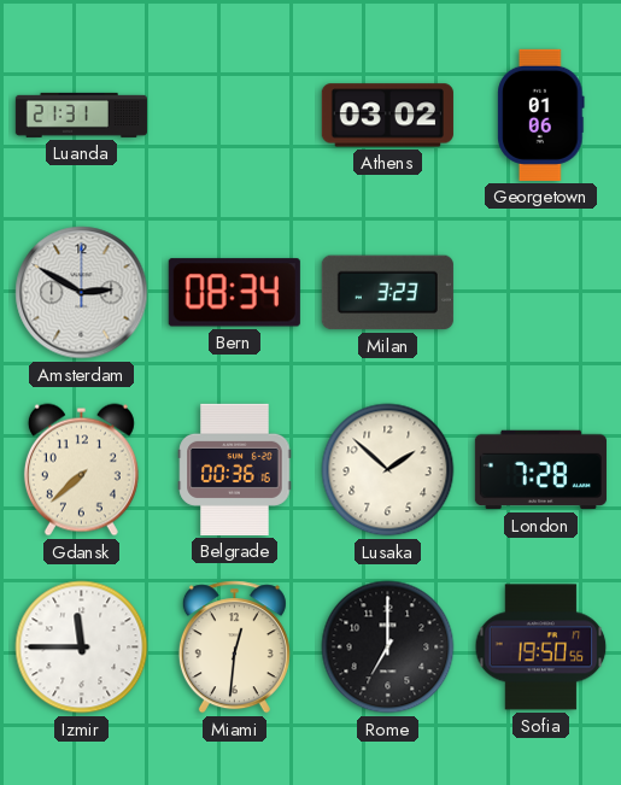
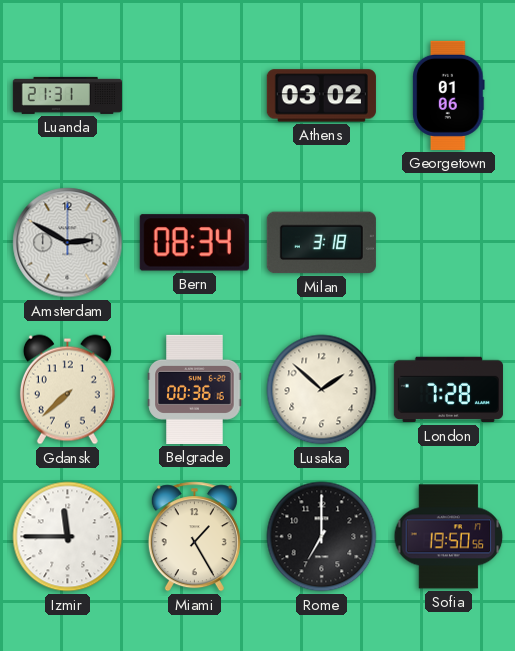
Milan: 3:23 -> 3:18
Miami: 12:31 -> 1:25
